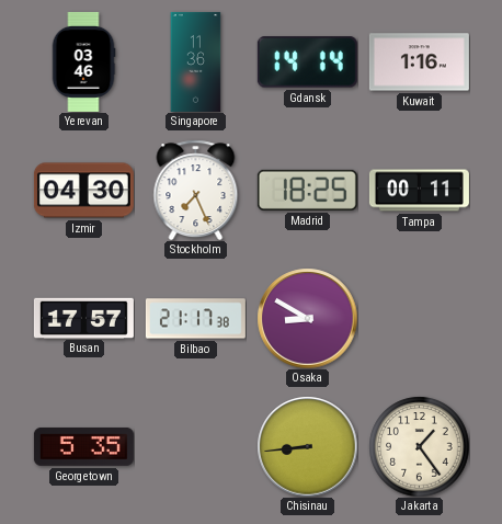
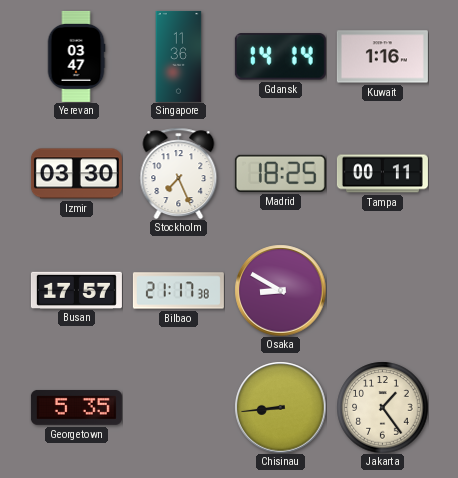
Yerevan: 03:46 -> 03:47
Izmir: 04:30 -> 03:30
